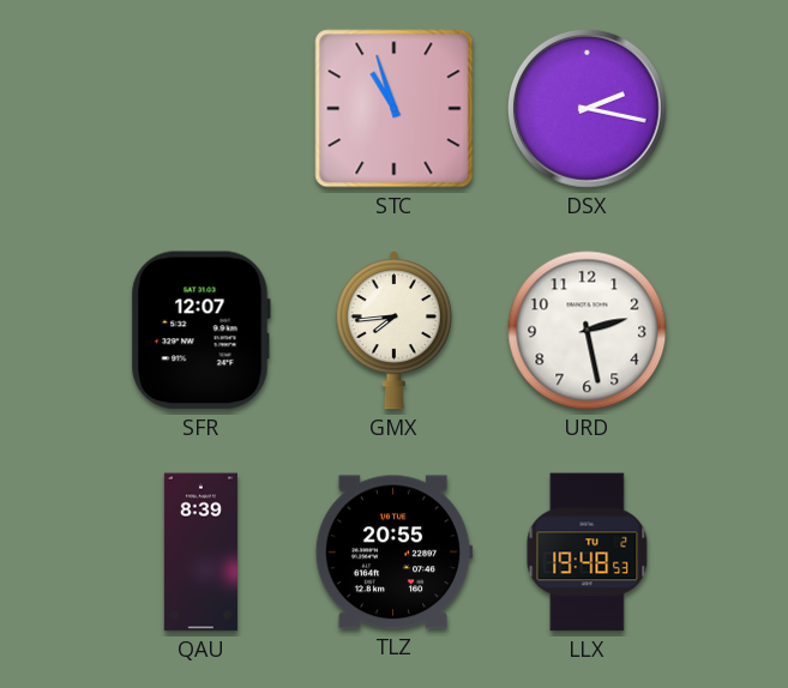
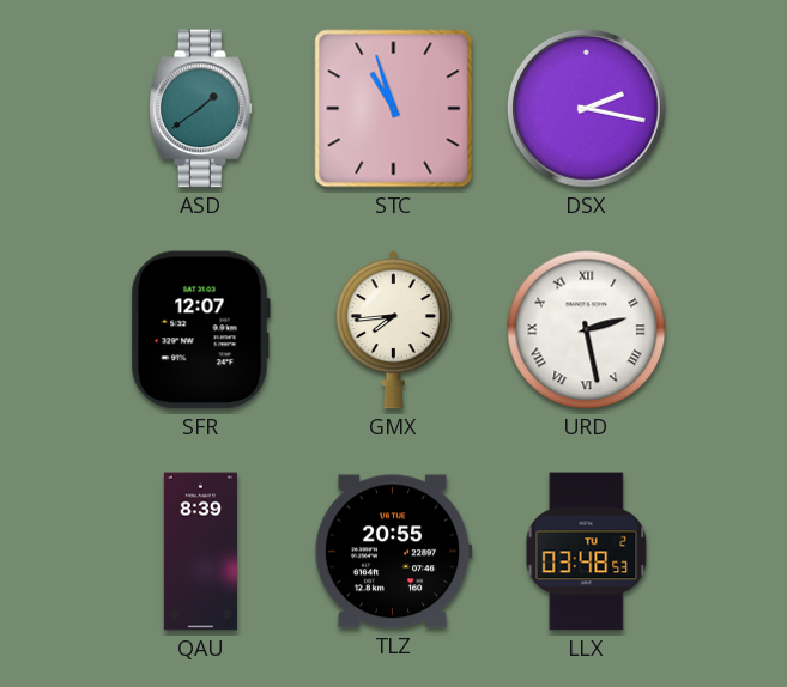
ASD: none -> 1:39
URD numerals: Arabic -> Roman
LLX: 19:48 -> 03:48
